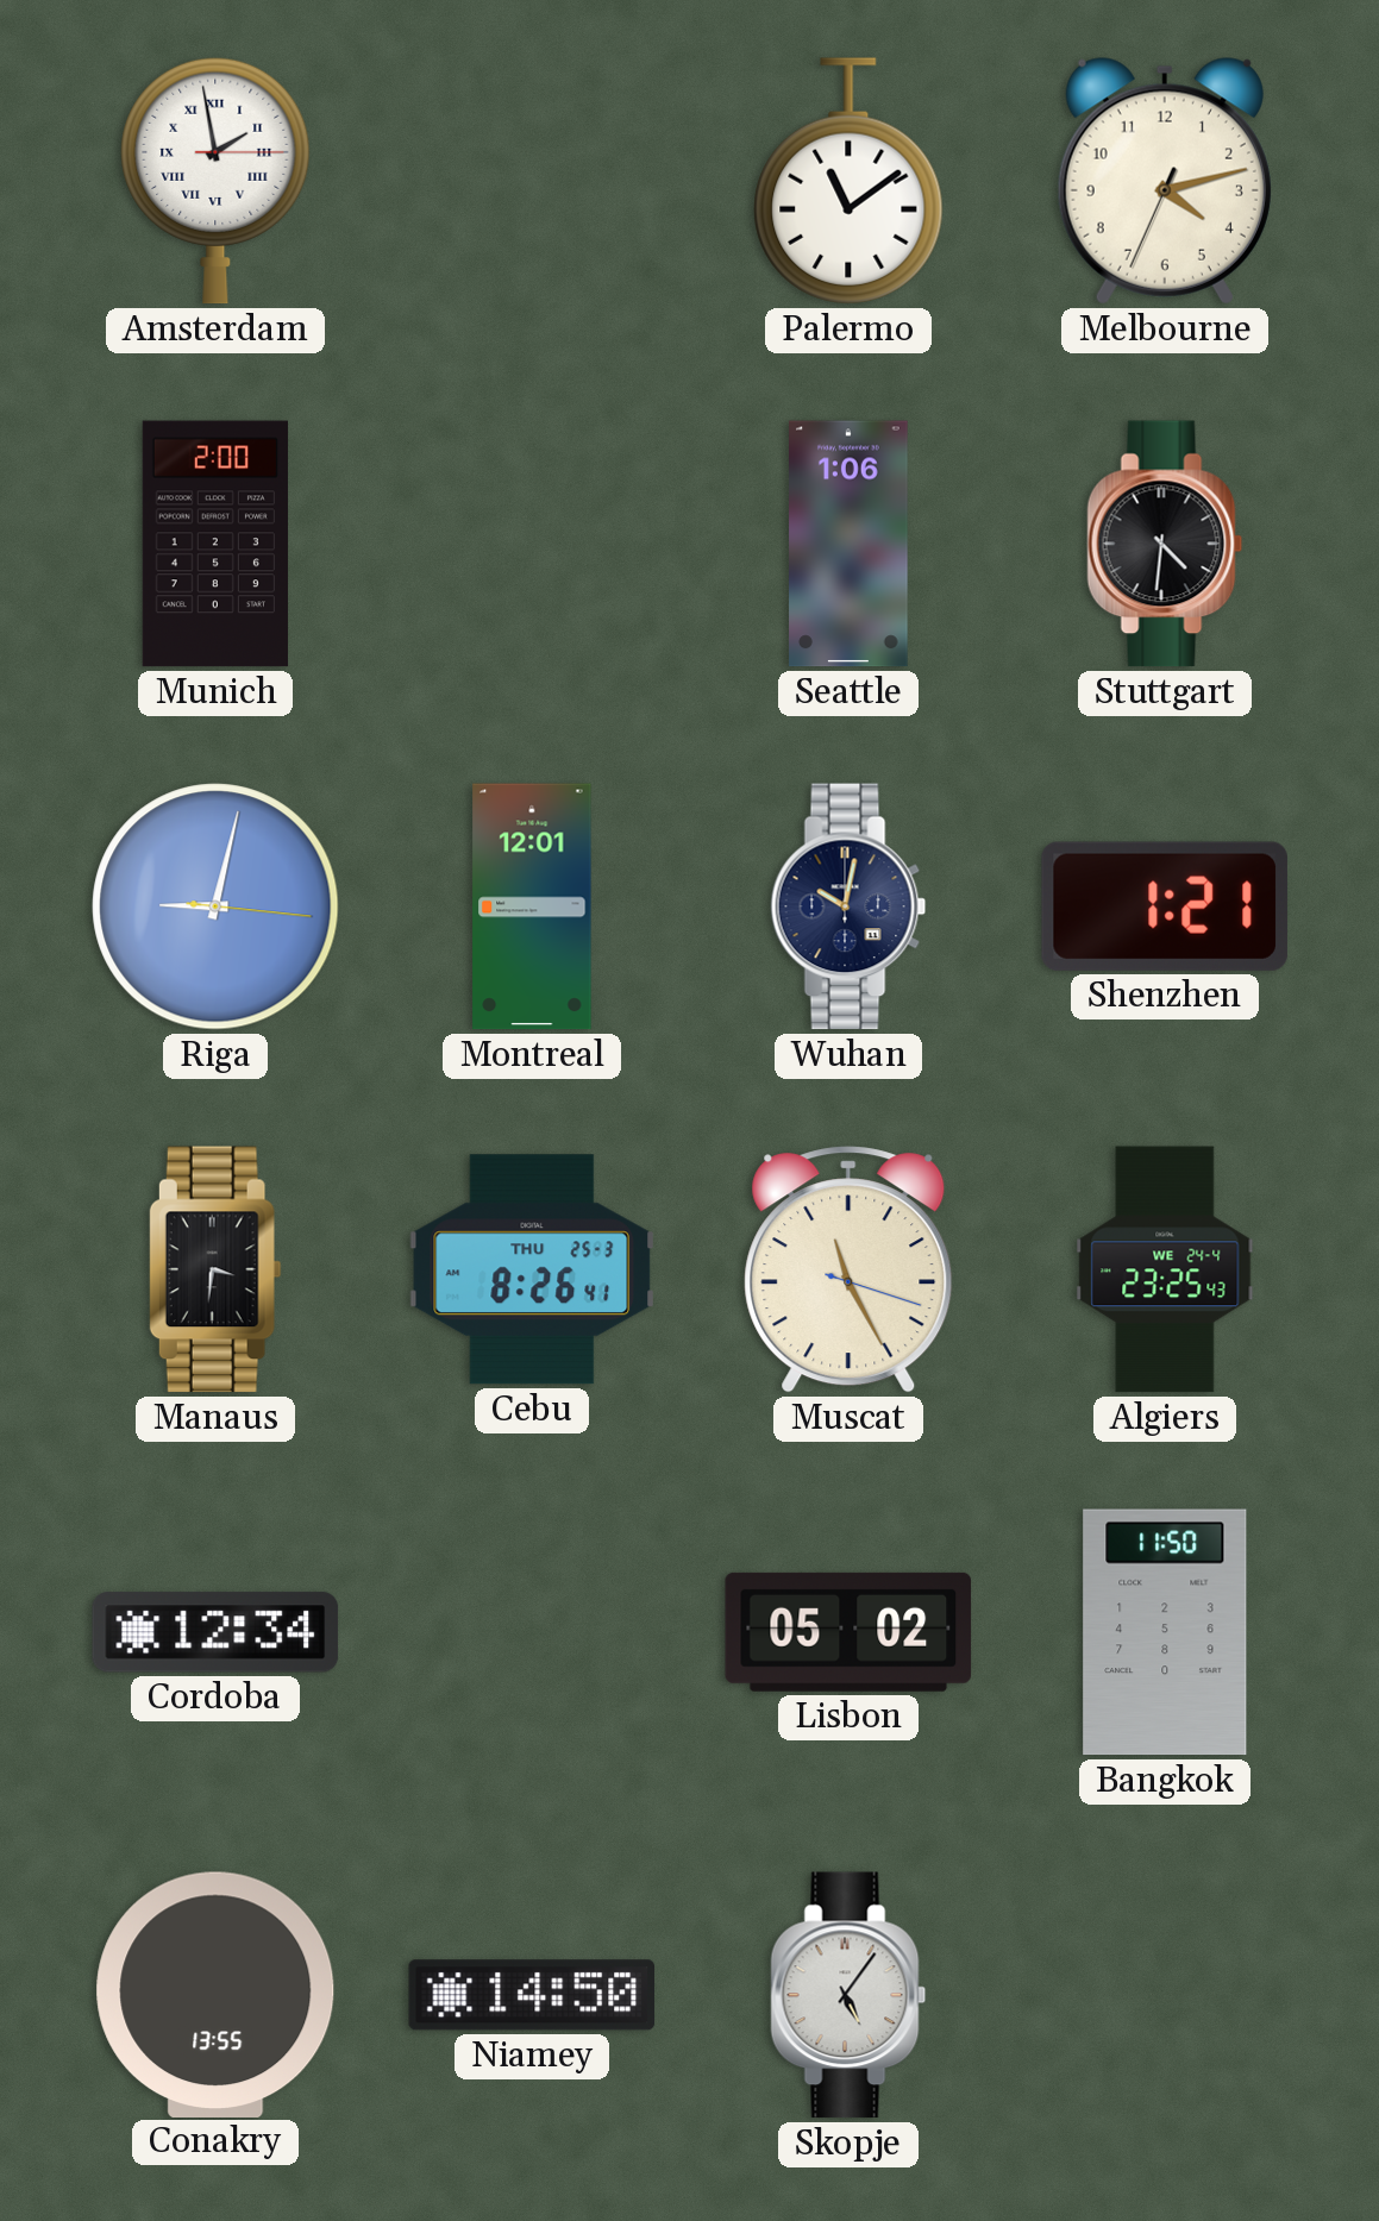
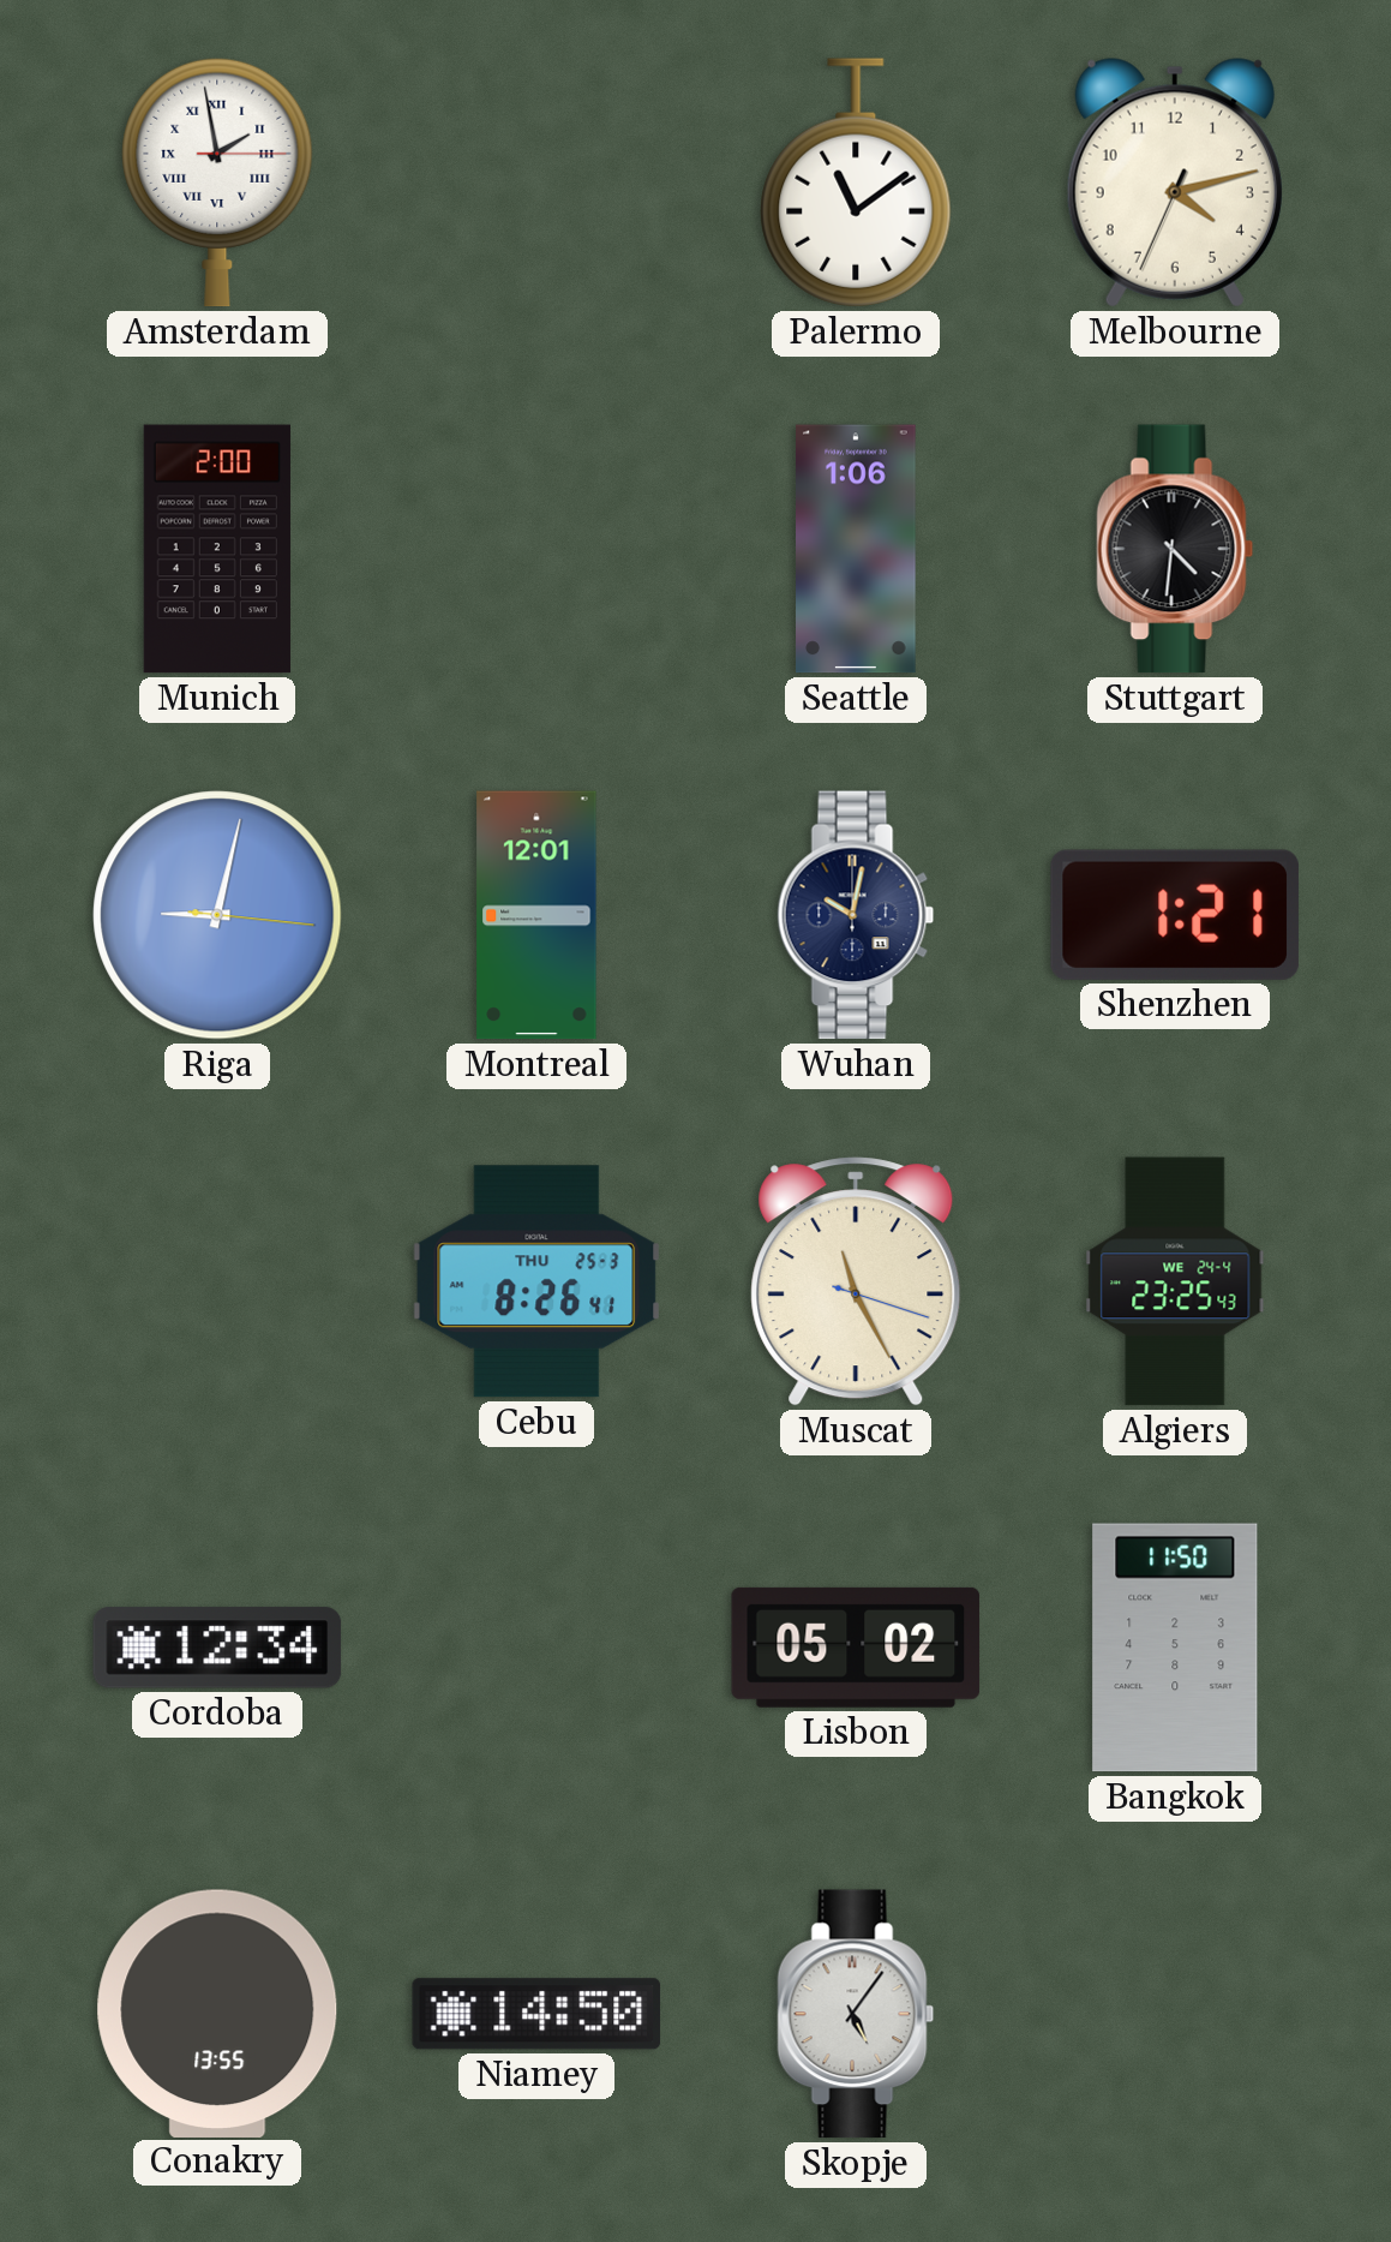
Manaus: 3:31 -> none
